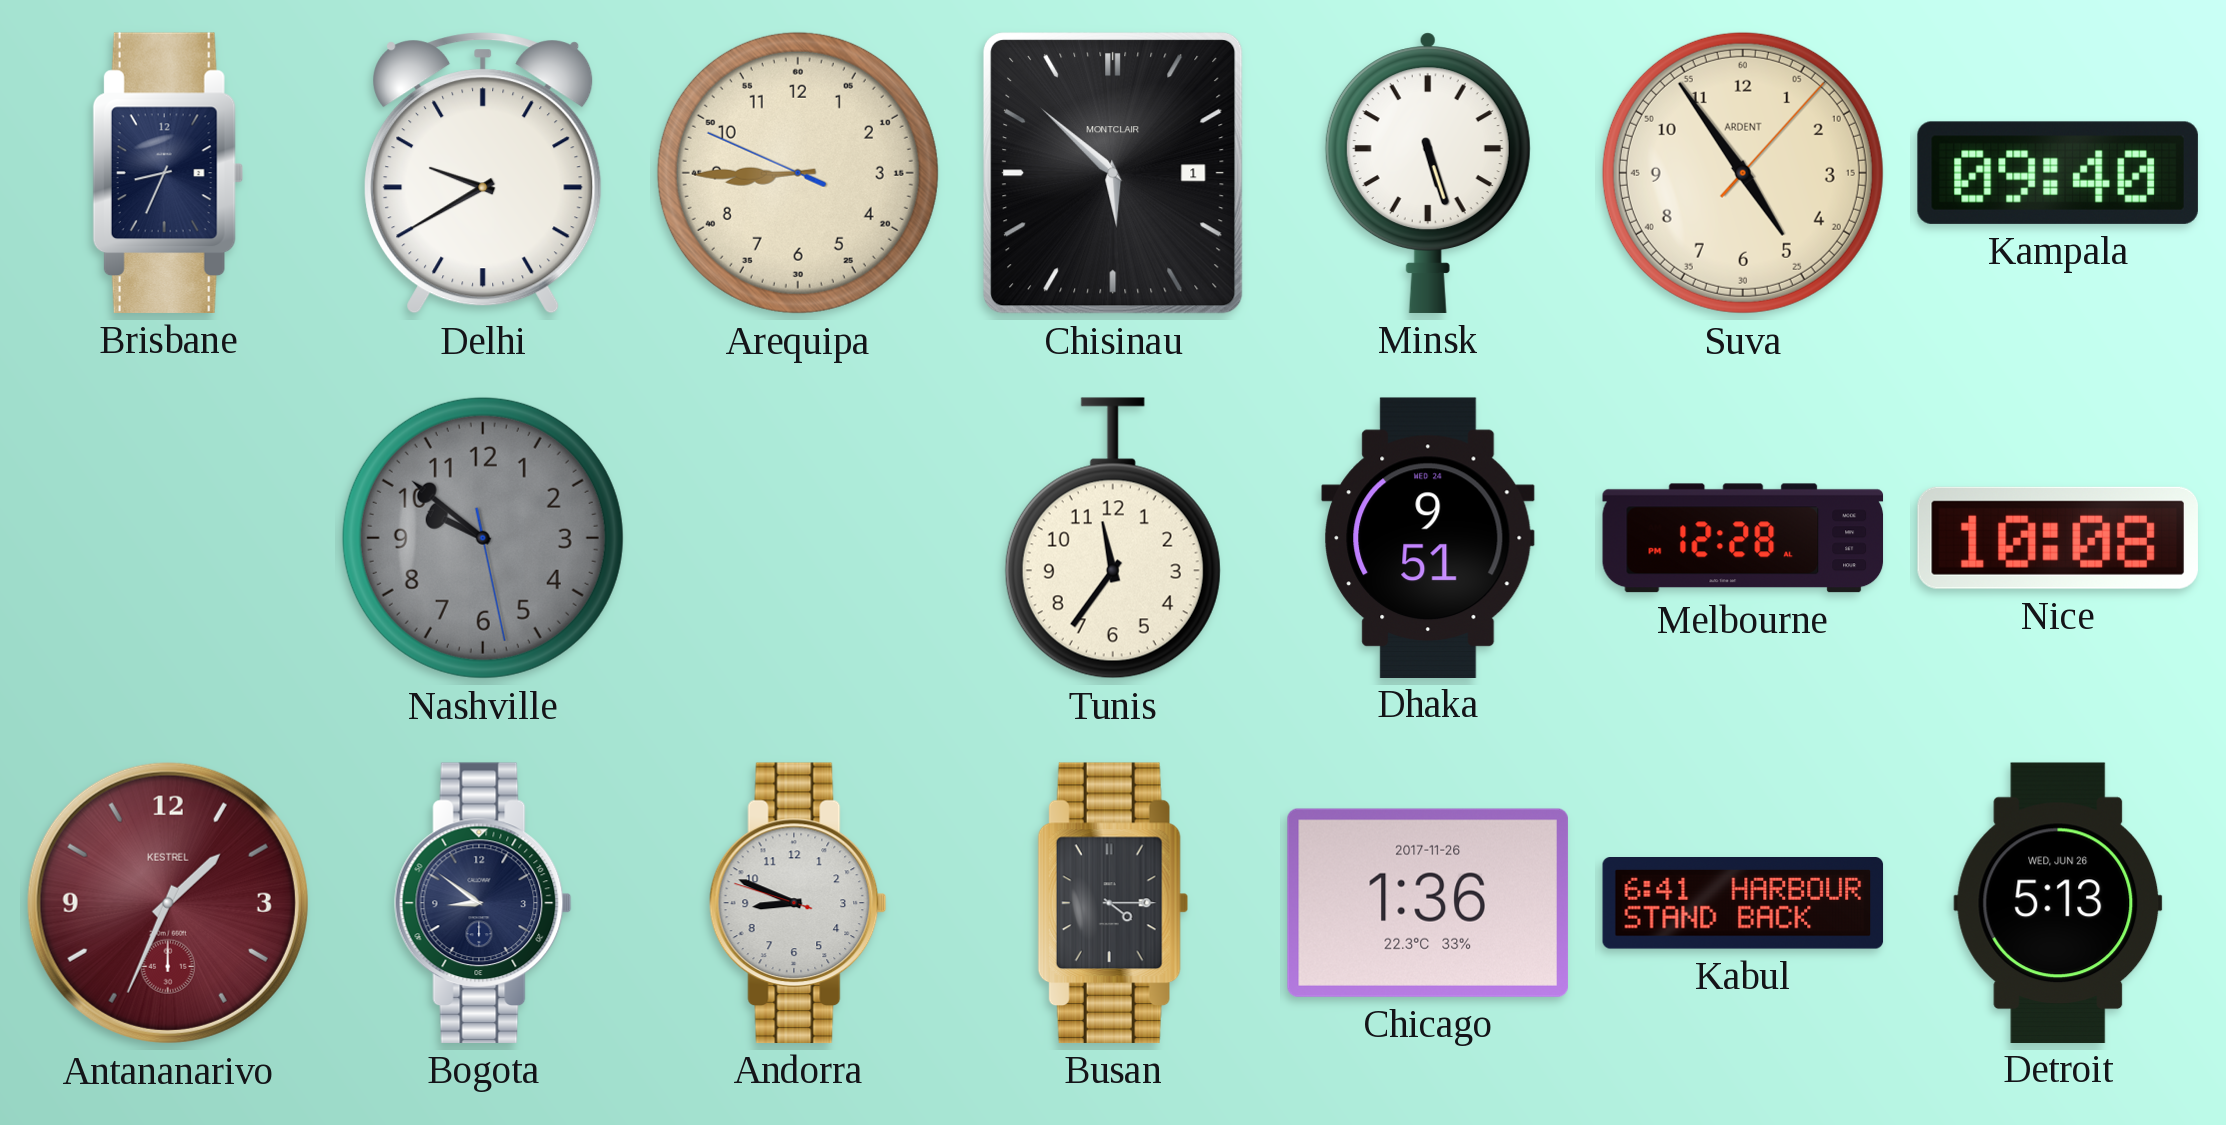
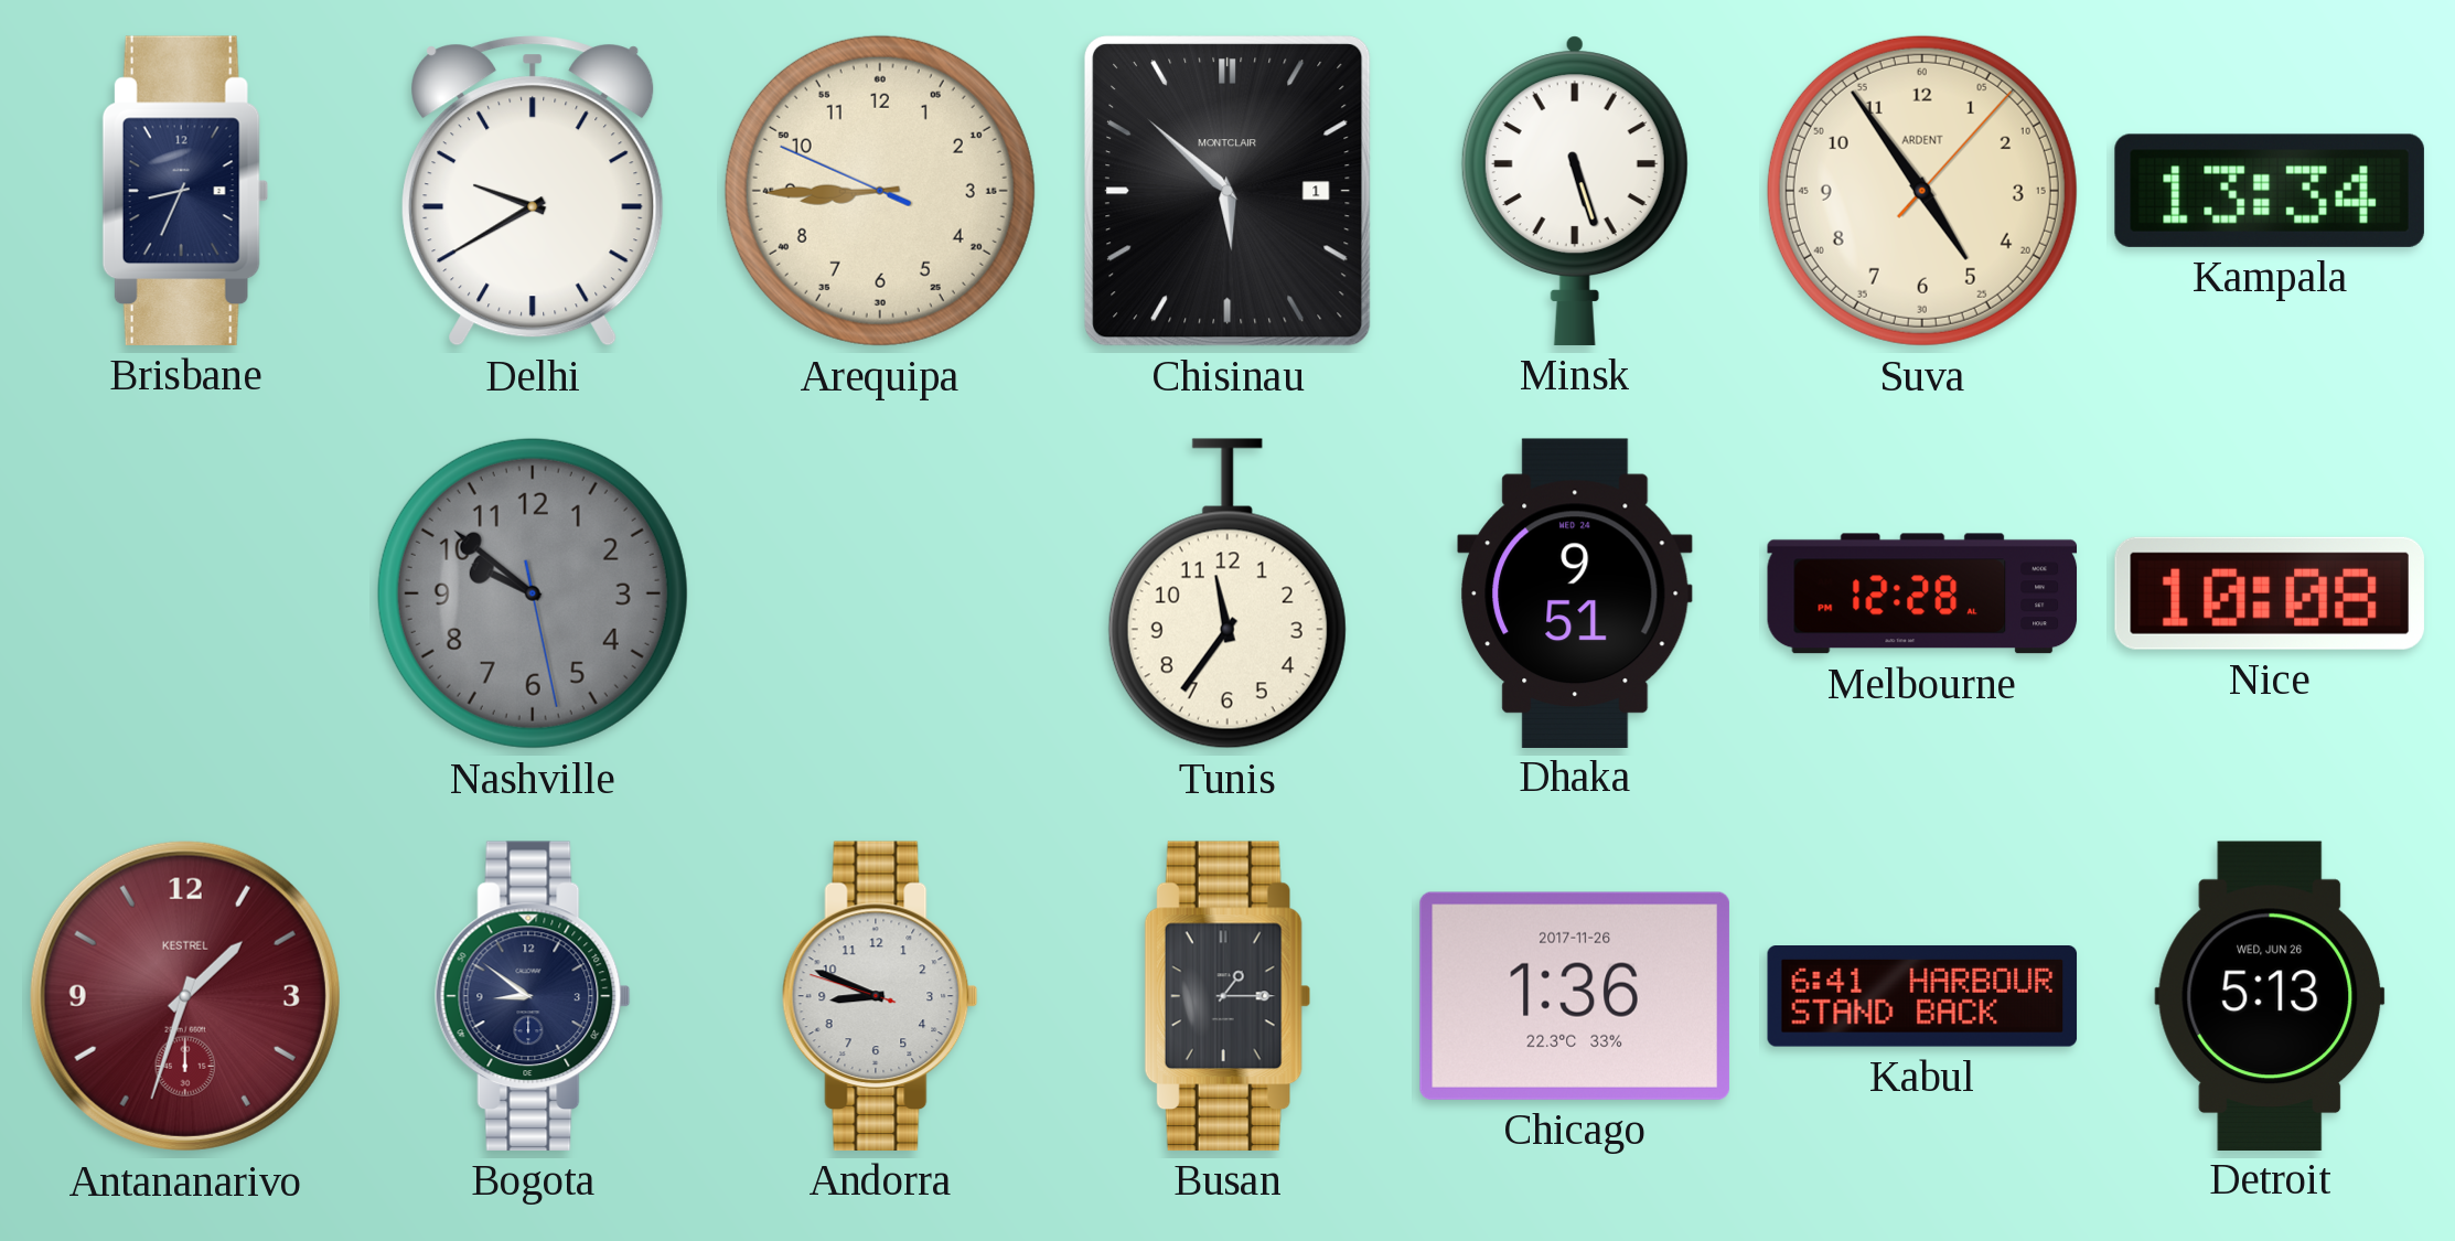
Kampala: 09:40 -> 13:34
Antananarivo: 1:34 -> 1:33
Busan: 4:15 -> 1:15
